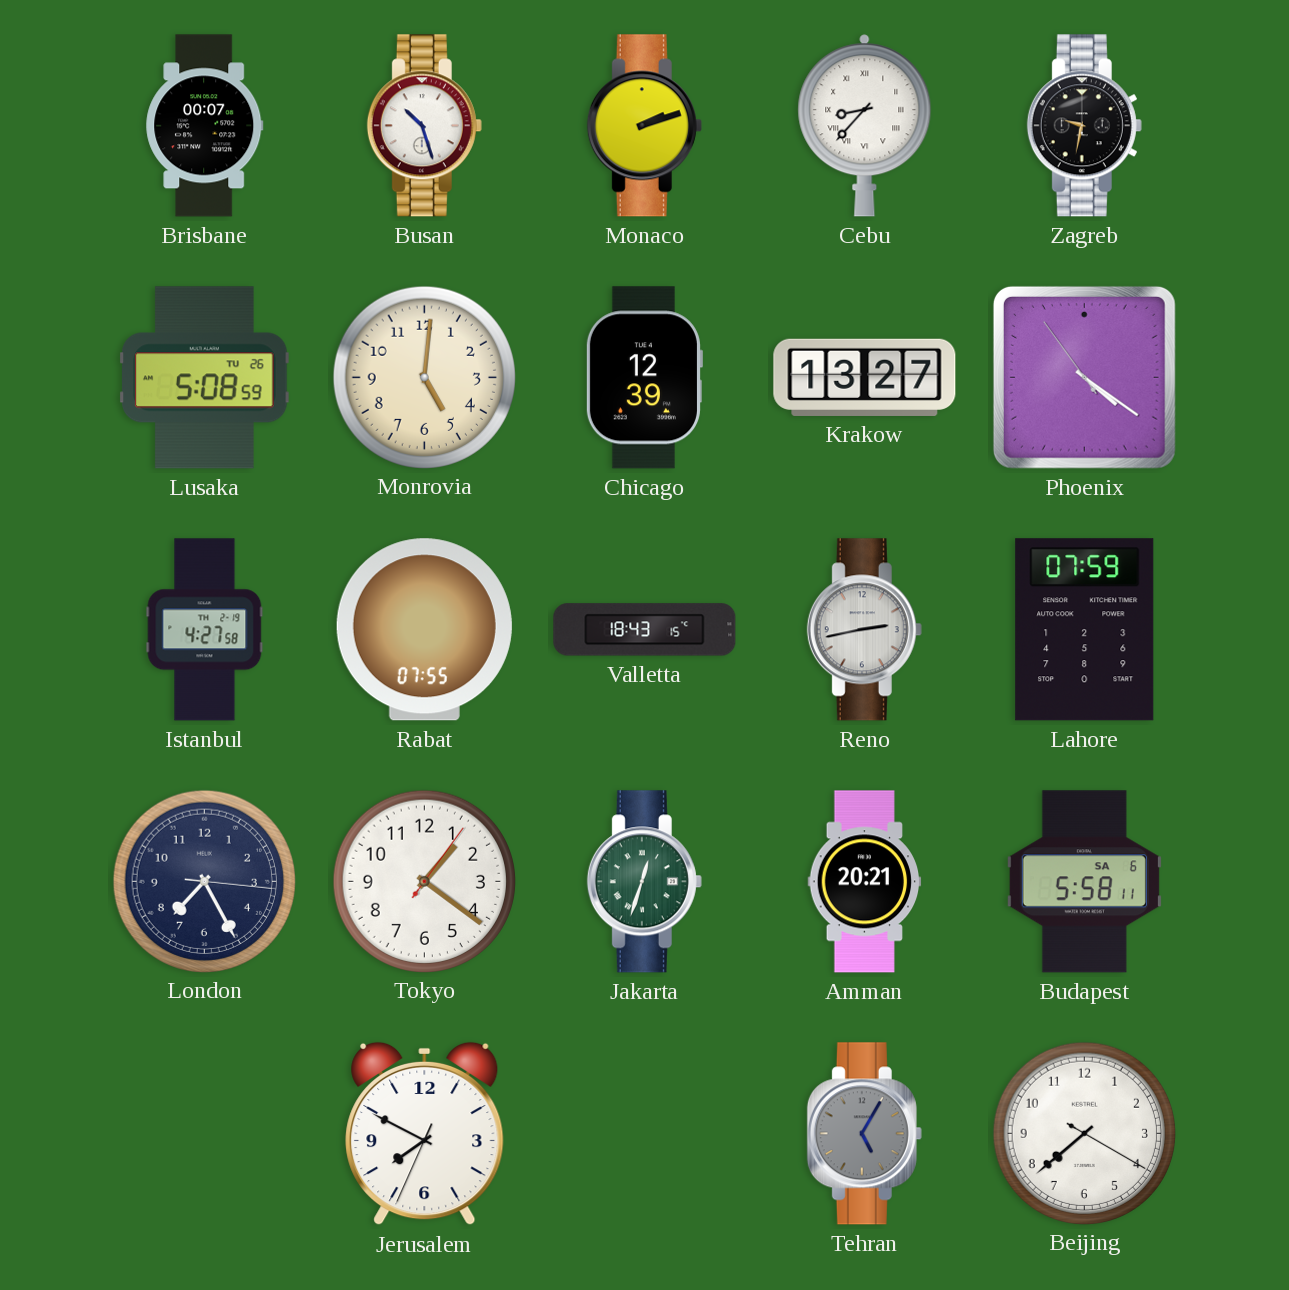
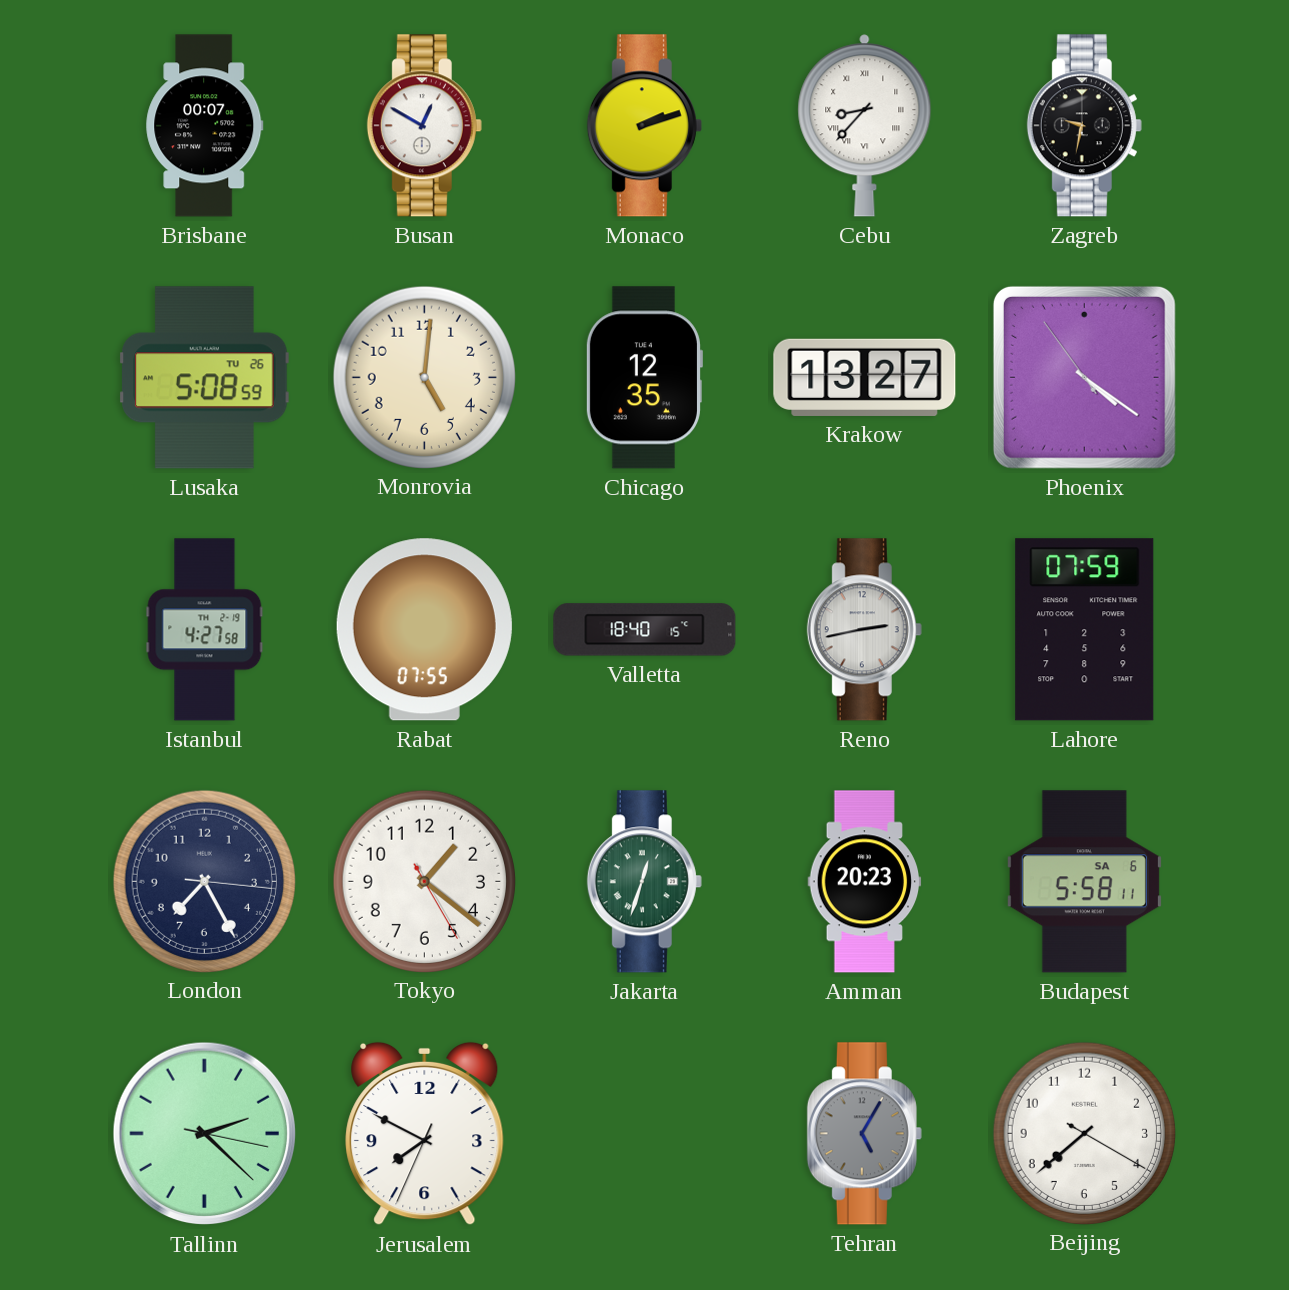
Busan: 10:27 -> 12:50
Chicago: 12:39 -> 12:35
Valletta: 18:43 -> 18:40
Tokyo: 1:21:06 -> 1:21:25
Amman: 20:21 -> 20:23
Tallinn: none -> 2:22
